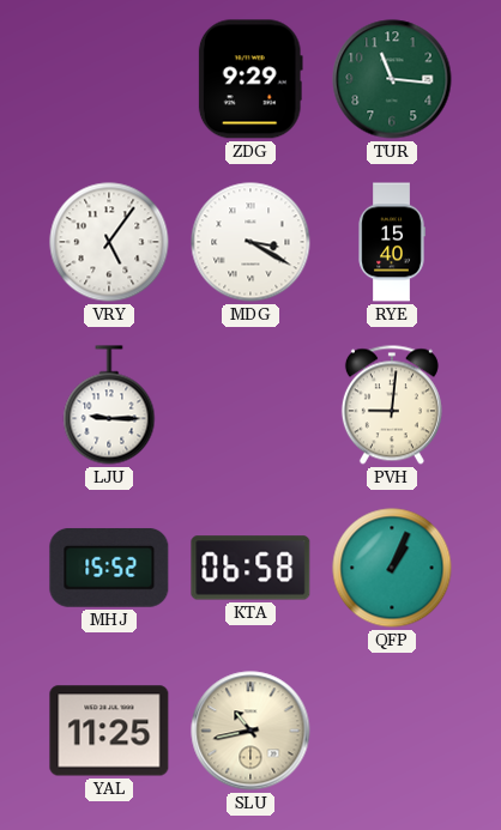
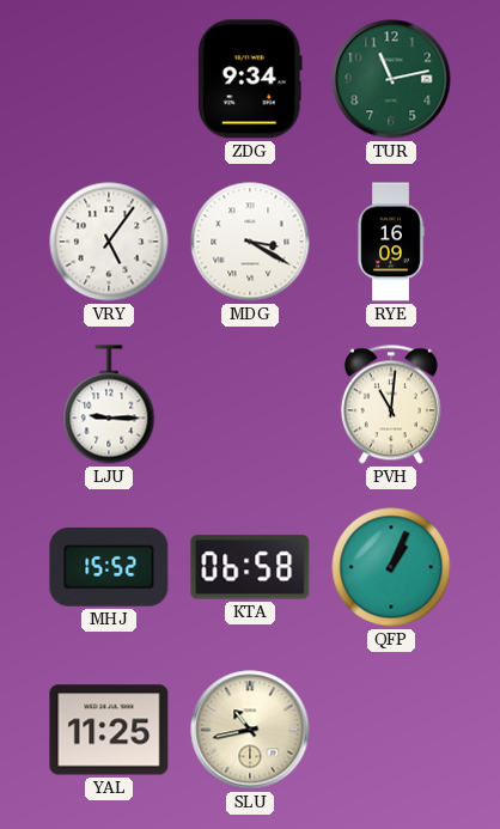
ZDG: 9:29 -> 9:34
TUR: 11:16 -> 11:13
RYE: 15:40 -> 16:09
PVH: 9:01 -> 11:01
